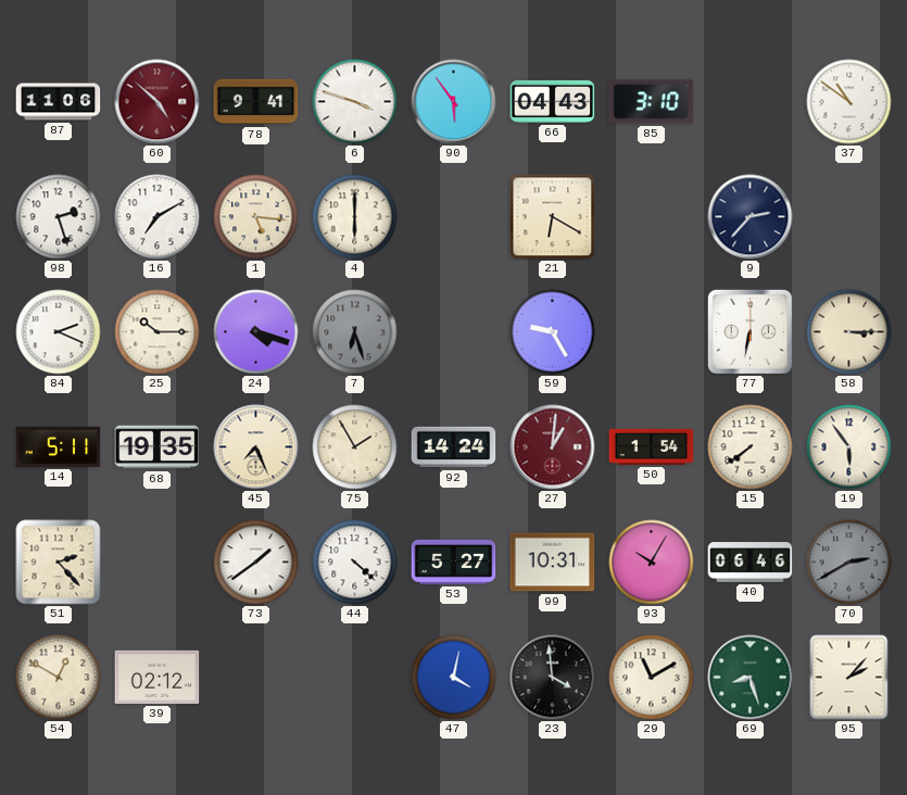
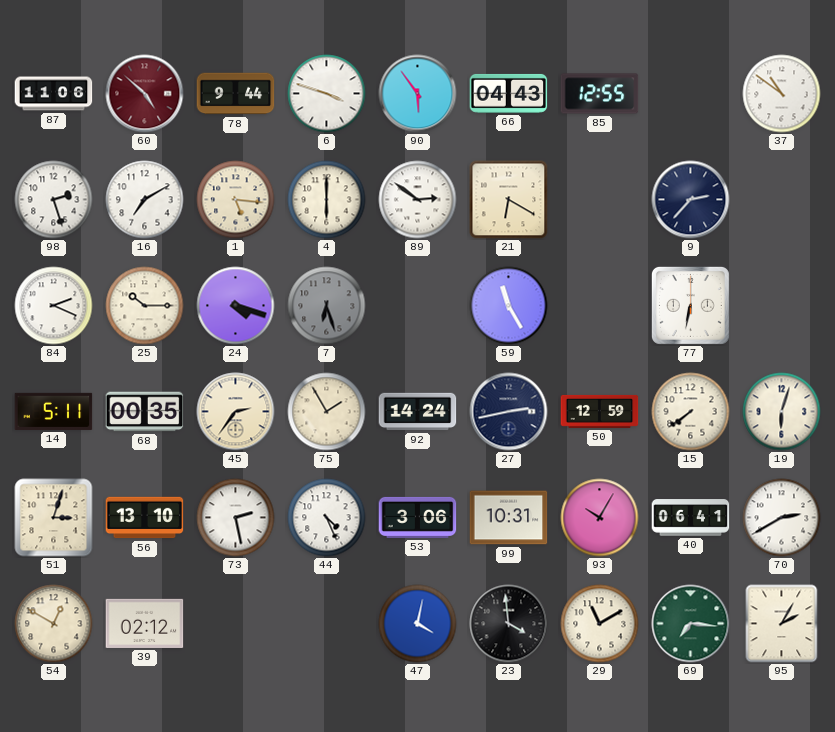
78: 9:41 -> 9:44
85: 3:10 -> 12:55
89: none -> 2:51
59: 9:25 -> 11:25
58: 3:15 -> none
68: 19:35 -> 00:35
45: 7:26 -> 2:36
27: 1:01 -> 2:43
27 dial: burgundy -> navy
50: 1:54 -> 12:59
19: 5:54 -> 6:03
51: 2:23 -> 3:03
56: none -> 13:10
73: 1:39 -> 2:28
44: 4:22 -> 4:26
53: 5:27 -> 3:06
40: 06:46 -> 06:41
70 dial: grey -> white
69: 8:27 -> 7:16
95: 2:07 -> 2:05
